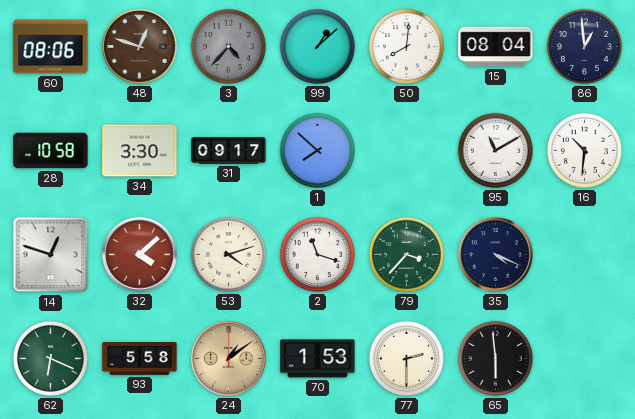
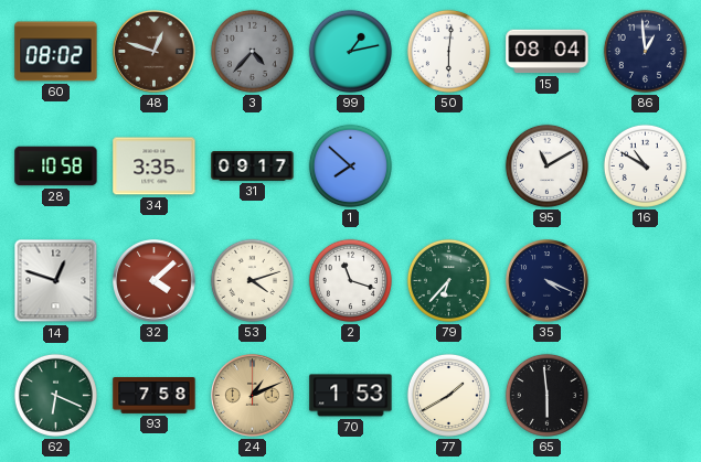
60: 08:06 -> 08:02
99: 1:08 -> 1:13
50: 8:01 -> 6:01
34: 3:30 -> 3:35
16: 10:31 -> 10:50
79: 3:37 -> 6:37
93: 5:58 -> 7:58
24: 1:09 -> 1:11
77: 2:30 -> 1:40
